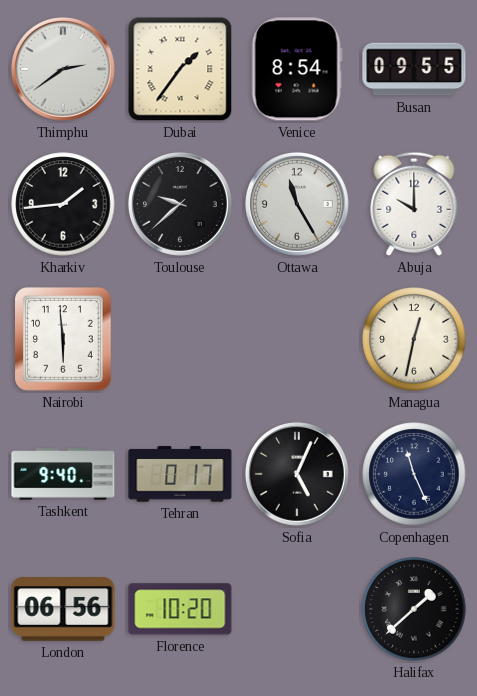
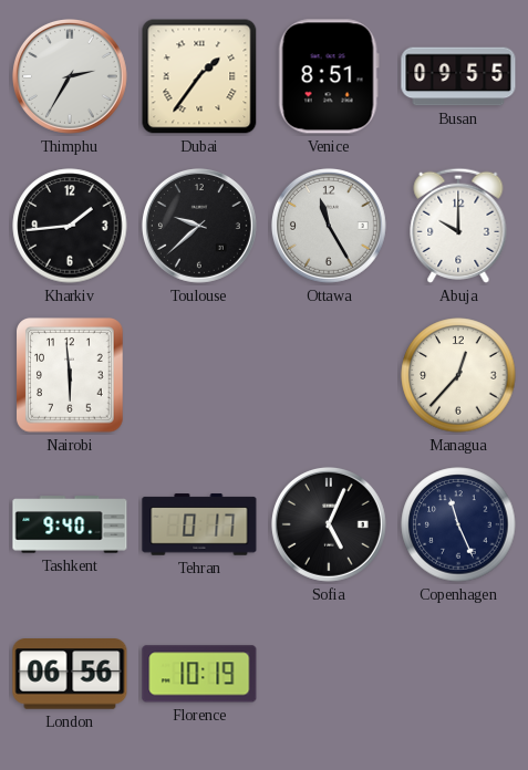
Thimphu: 2:39 -> 2:35
Venice: 8:54 -> 8:51
Managua: 12:32 -> 12:37
Florence: 10:20 -> 10:19
Halifax: 1:38 -> none
